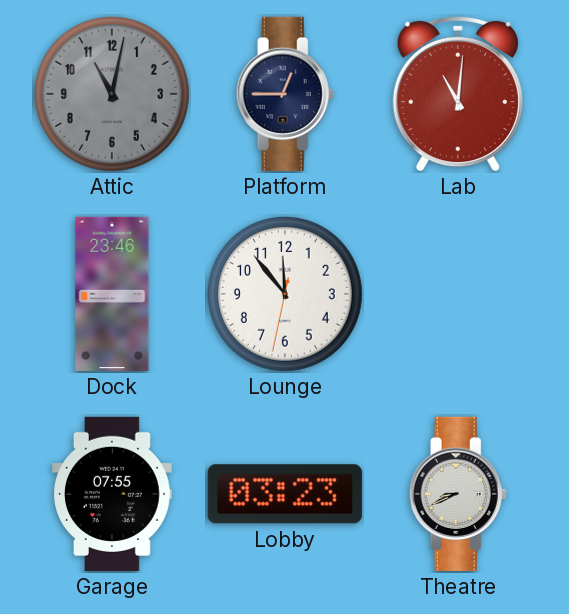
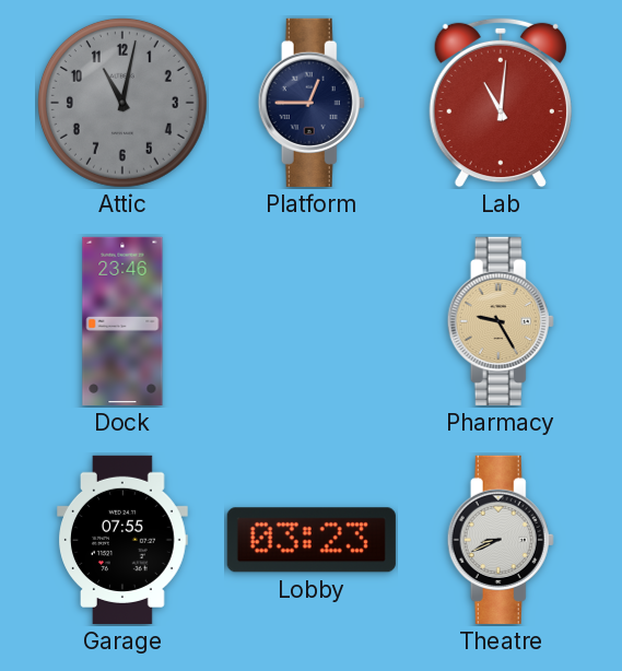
Lounge: 11:53 -> none
Pharmacy: none -> 9:25
